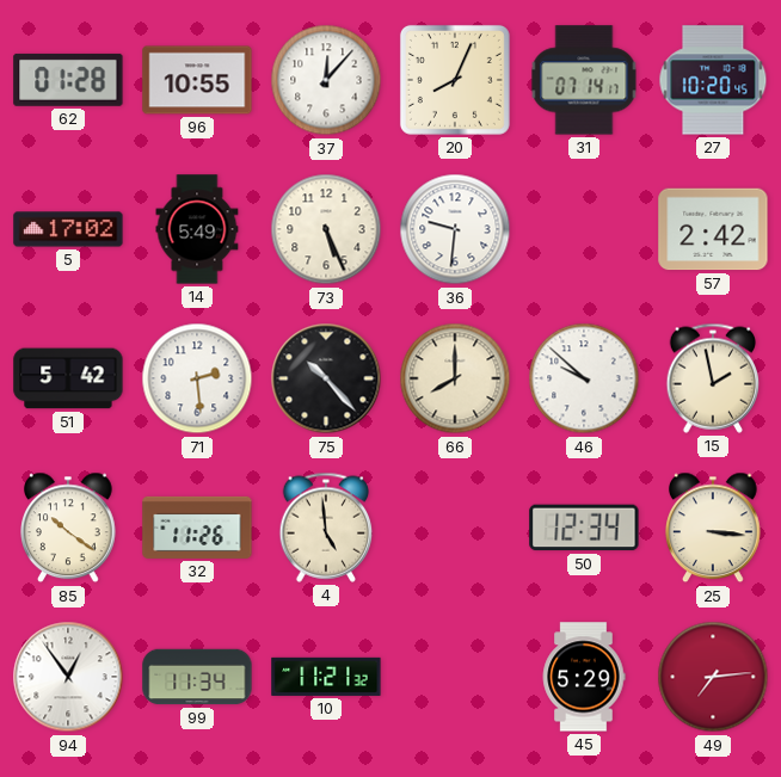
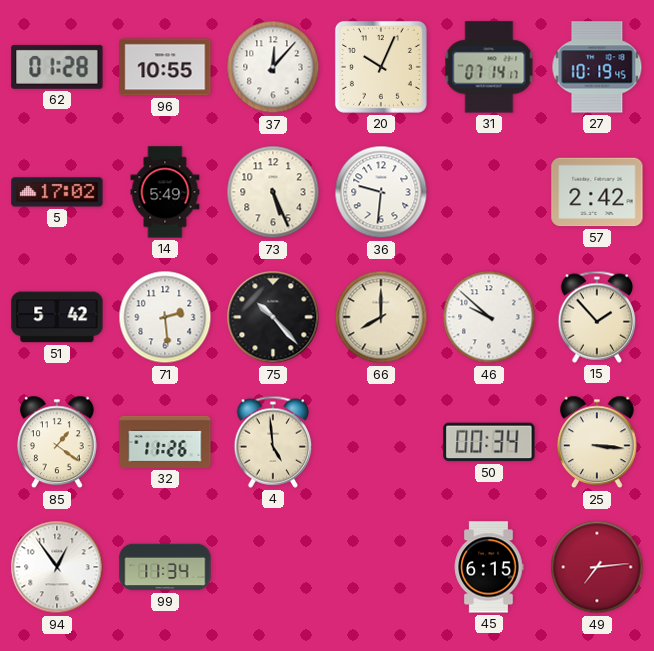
20: 8:04 -> 10:04
27: 10:20 -> 10:19
15: 1:58 -> 1:53
85: 10:21 -> 1:21
50: 12:34 -> 00:34
10: 11:21 -> none
45: 5:29 -> 6:15
